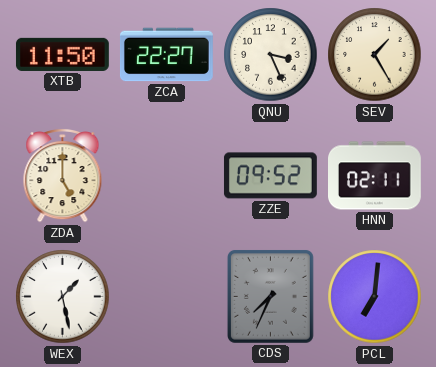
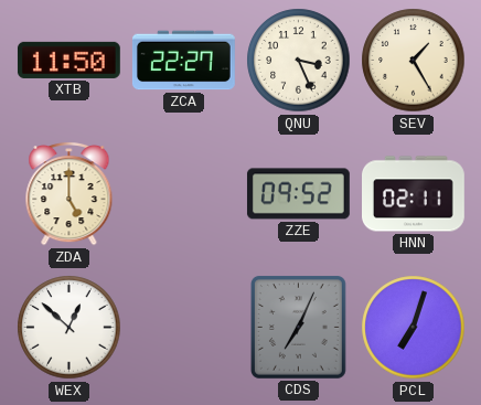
WEX: 1:28 -> 12:52
CDS: 7:34 -> 7:04
PCL: 7:01 -> 7:03
